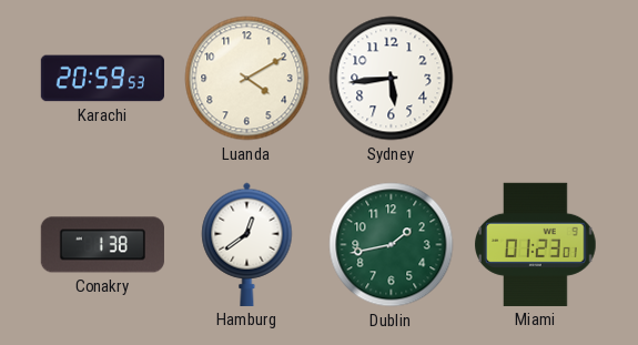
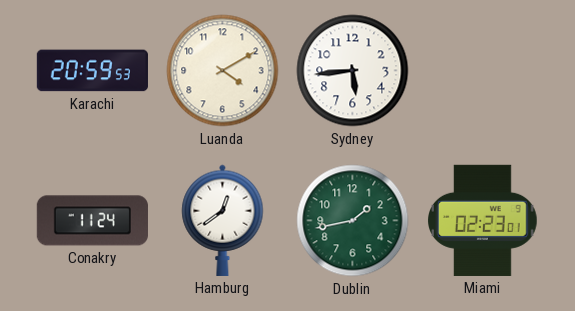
Conakry: 1:38 -> 11:24
Miami: 01:23 -> 02:23
